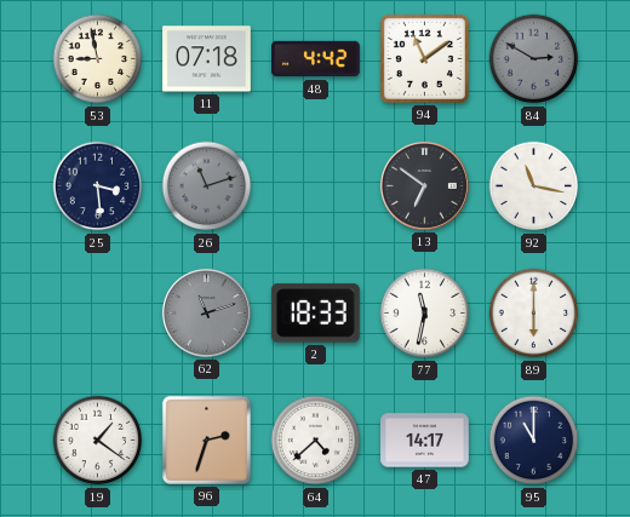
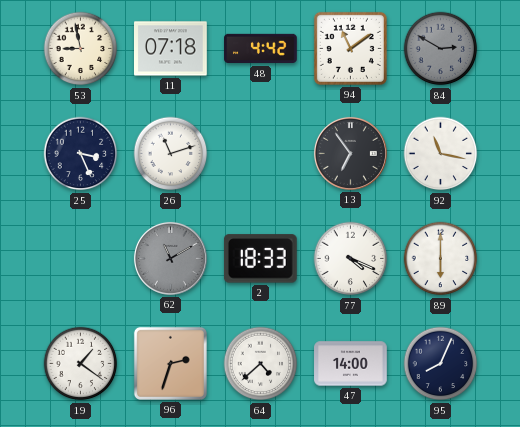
25: 3:29 -> 3:26
26 dial: grey -> white
13: 6:51 -> 6:54
62: 11:12 -> 11:10
77: 11:32 -> 4:19
47: 14:17 -> 14:00
95: 11:00 -> 8:04
